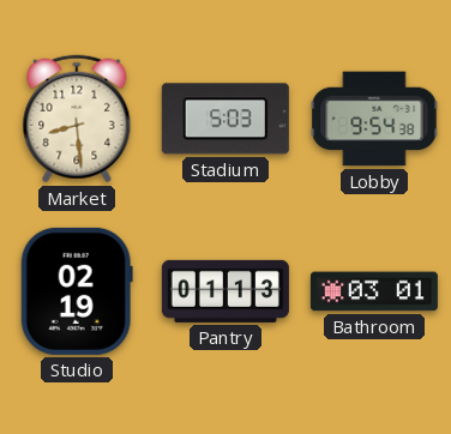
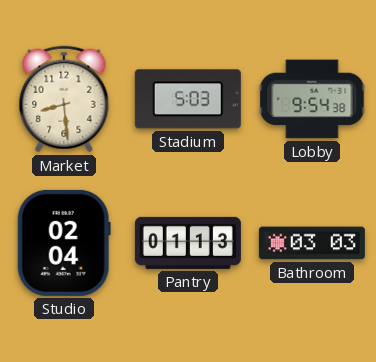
Studio: 02:19 -> 02:04
Bathroom: 03:01 -> 03:03
